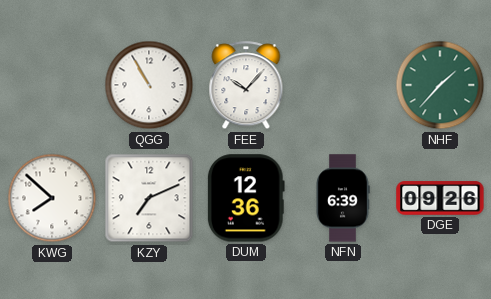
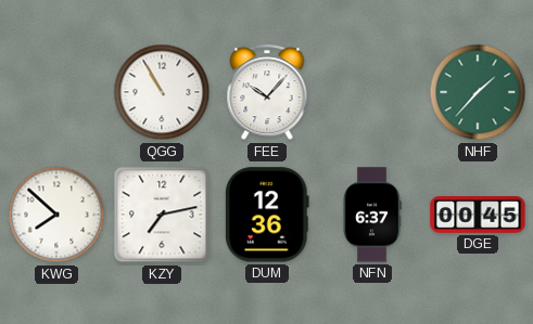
KZY: 7:11 -> 7:13
NFN: 6:39 -> 6:37
DGE: 09:26 -> 00:45
